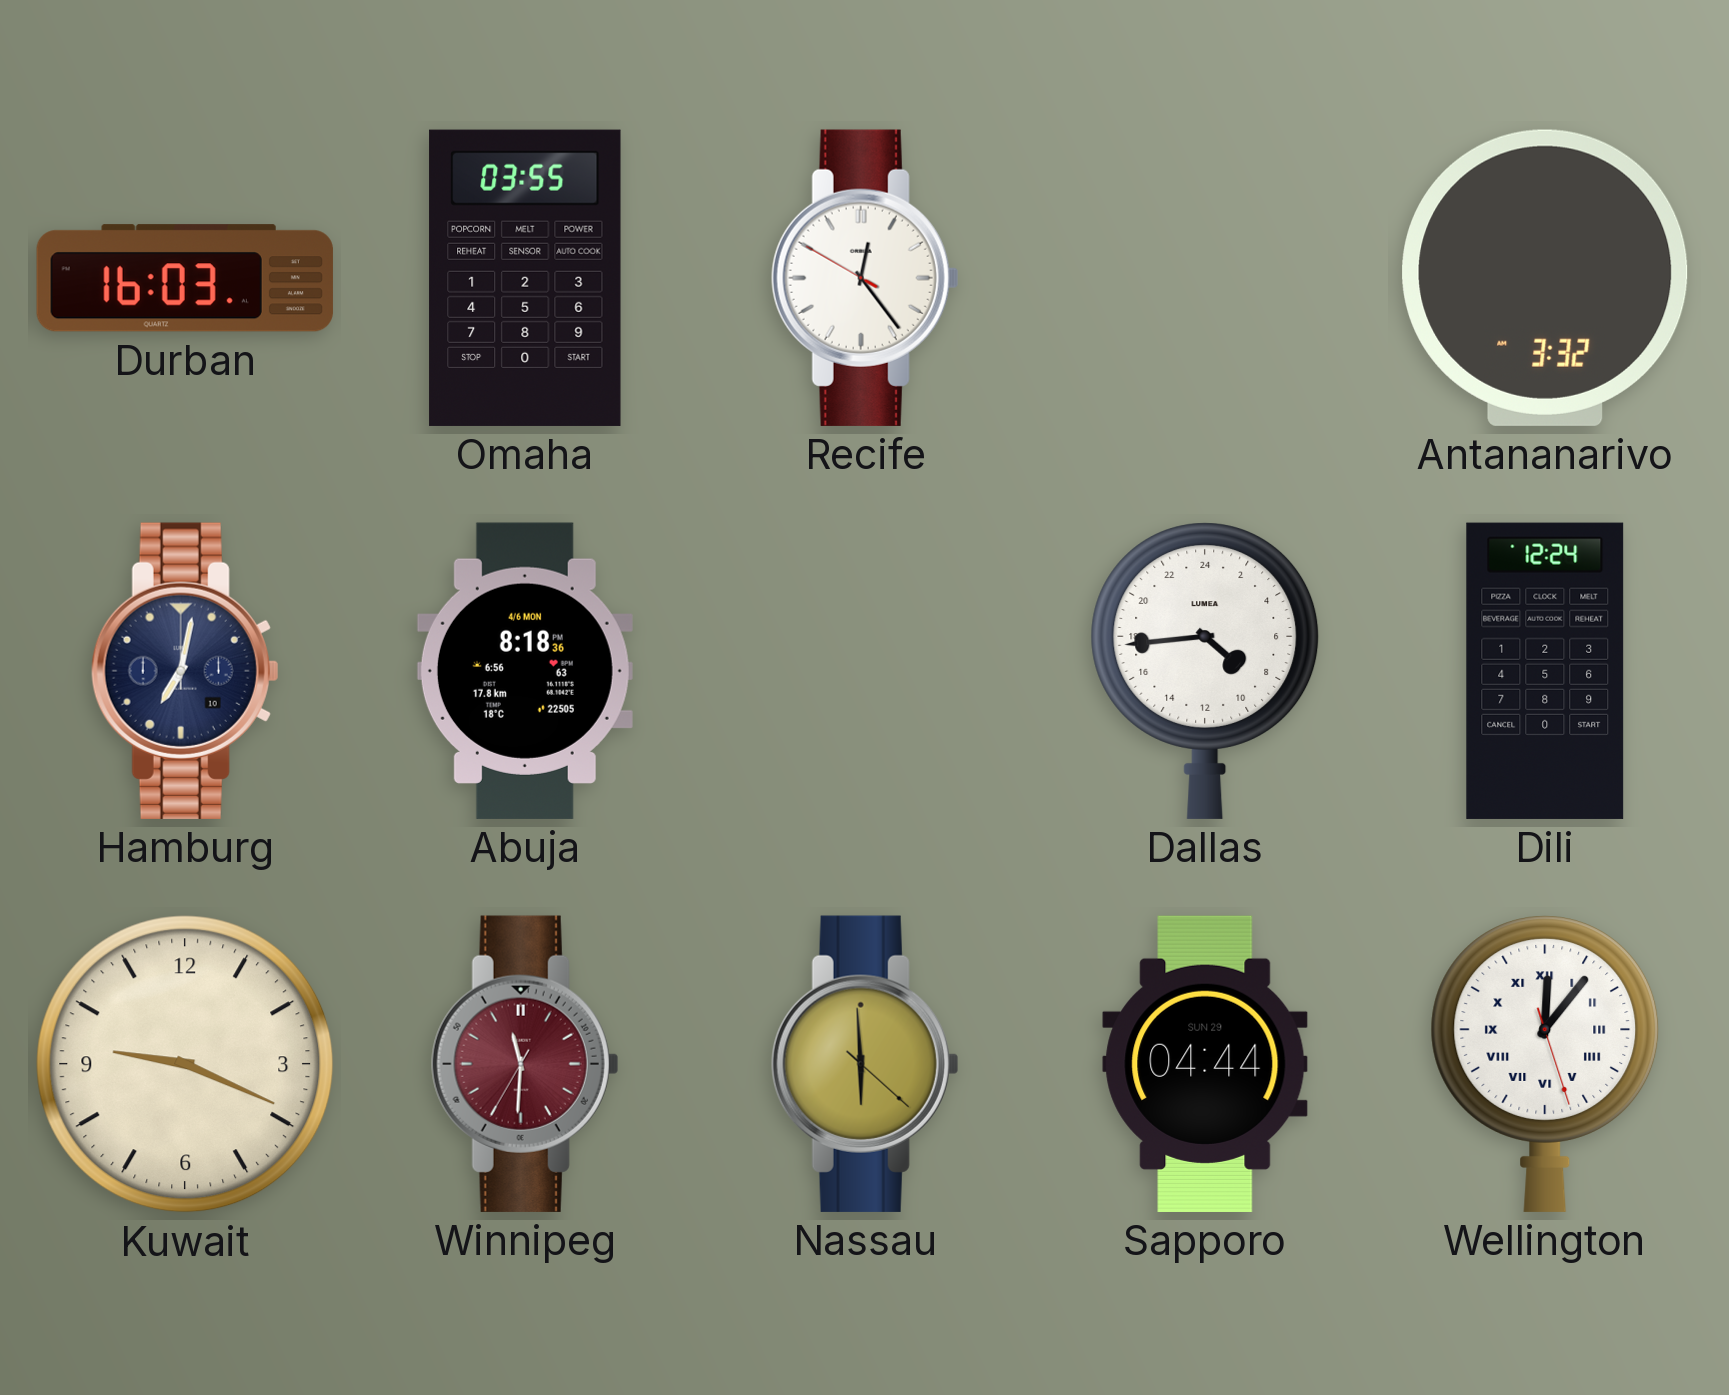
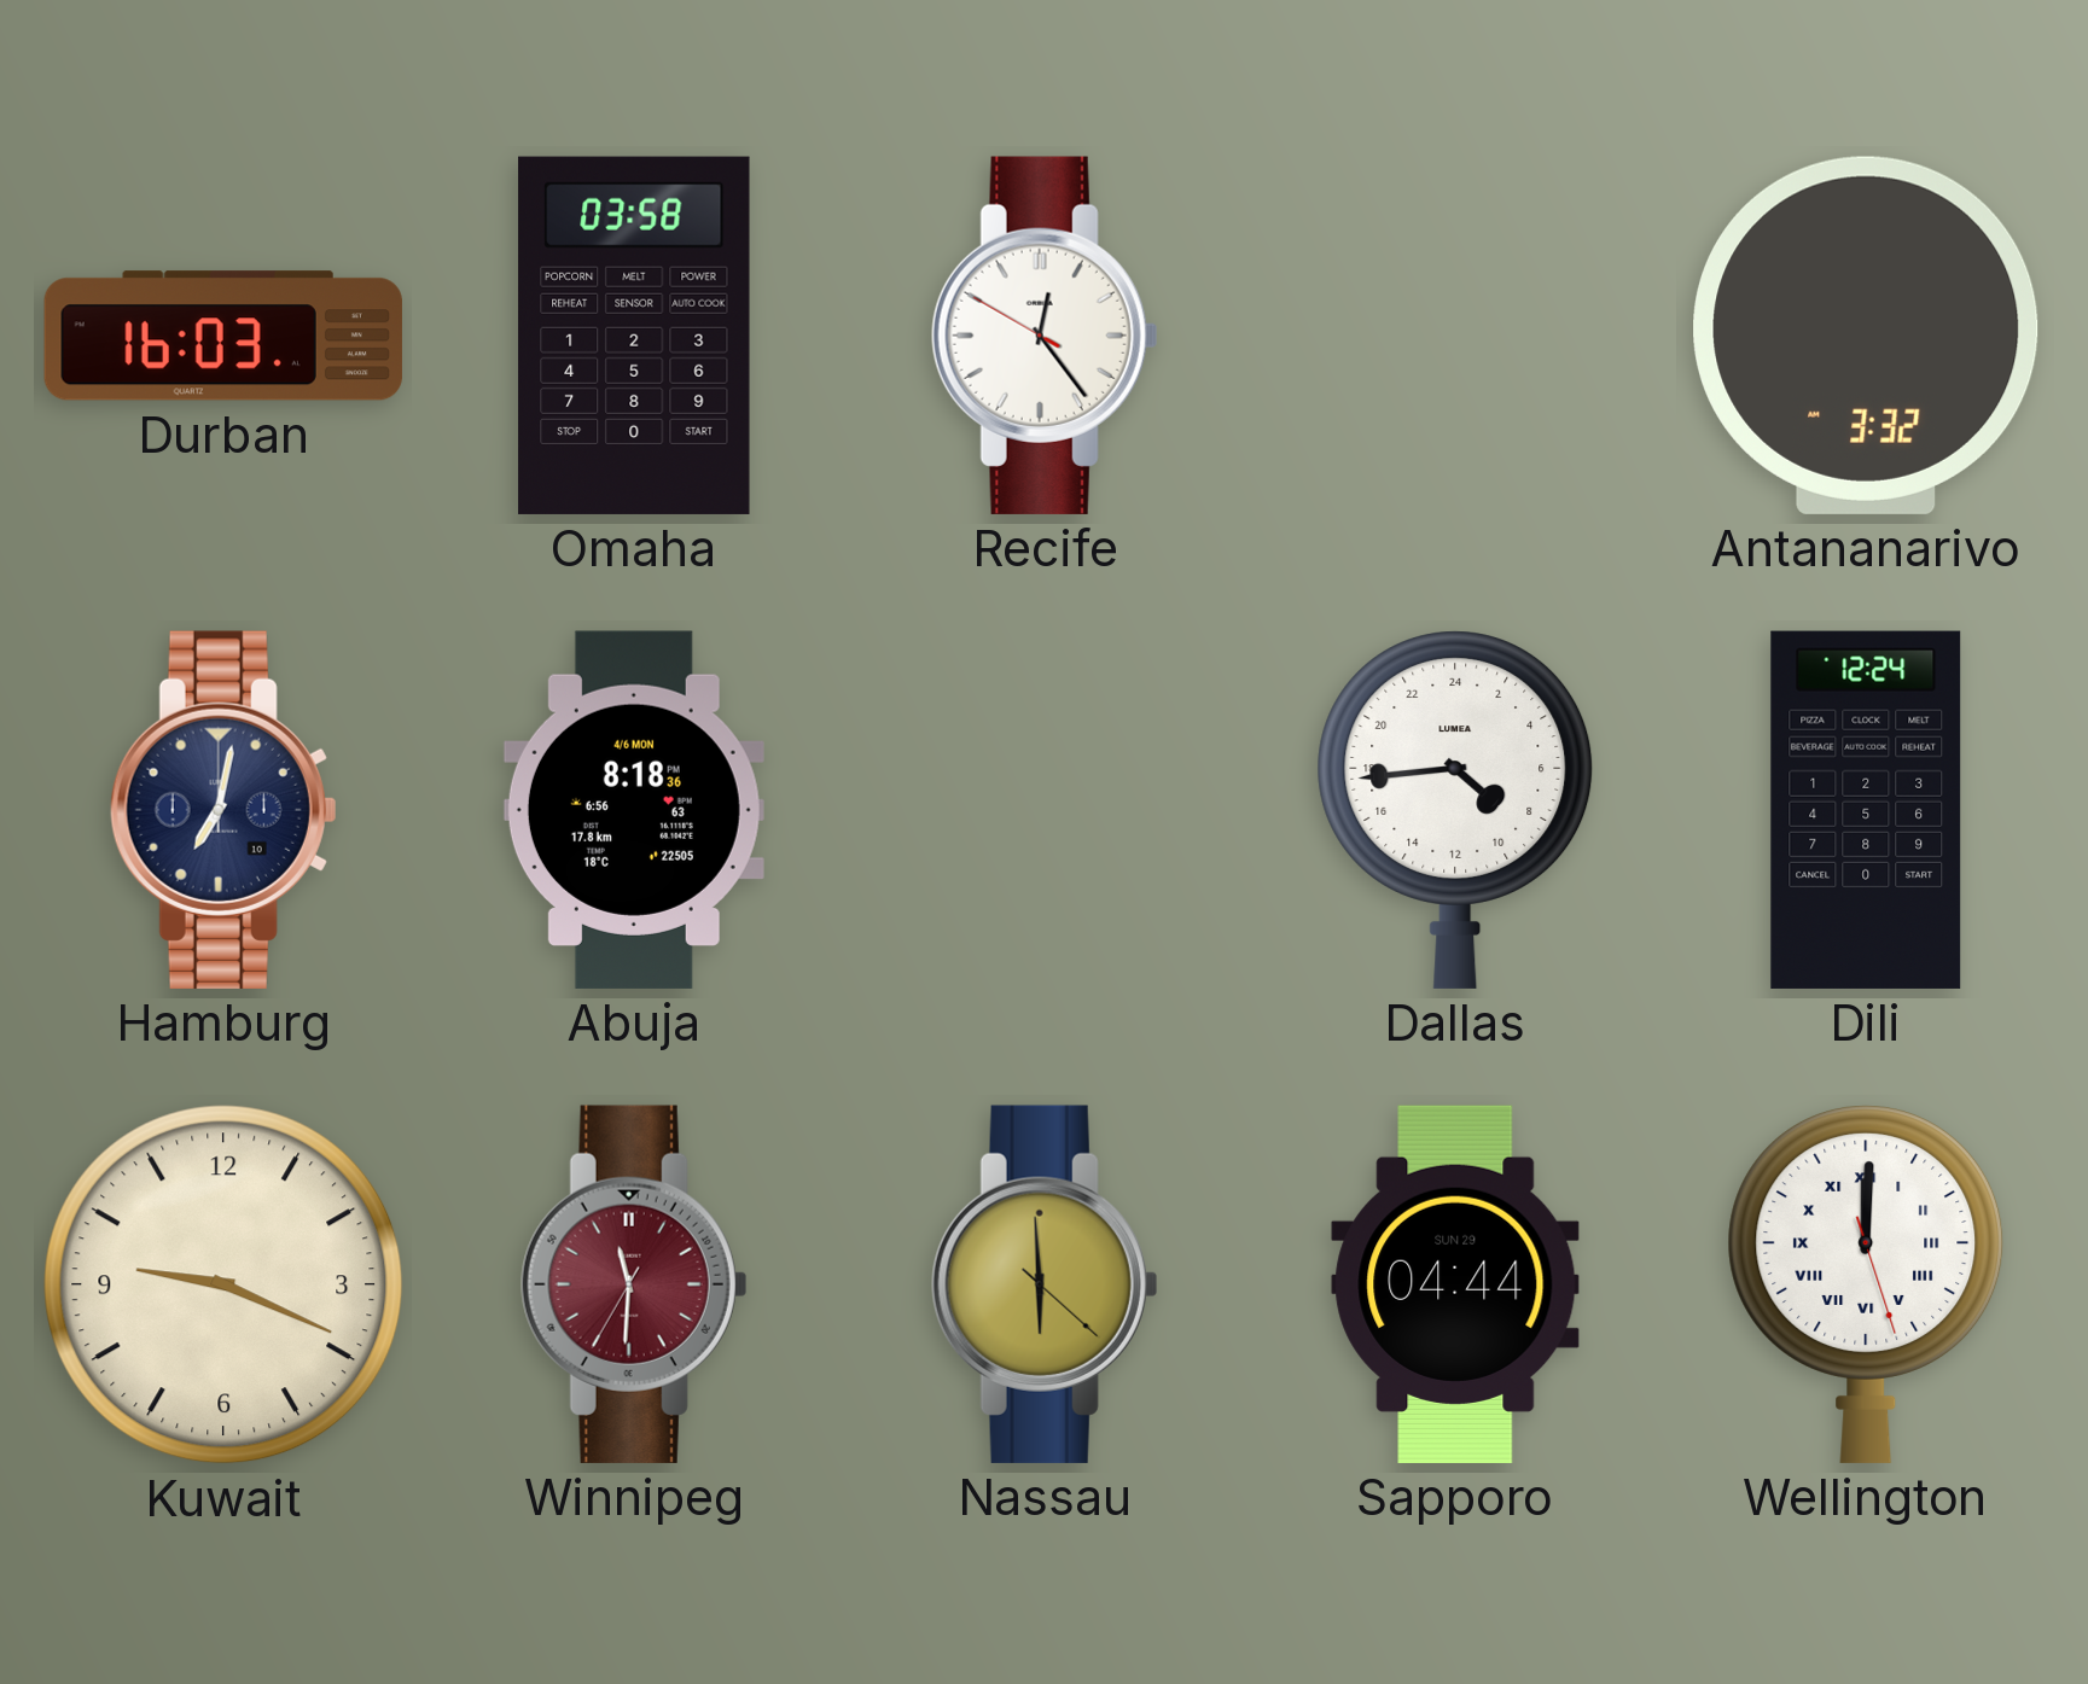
Omaha: 03:55 -> 03:58
Wellington: 12:06 -> 12:00
